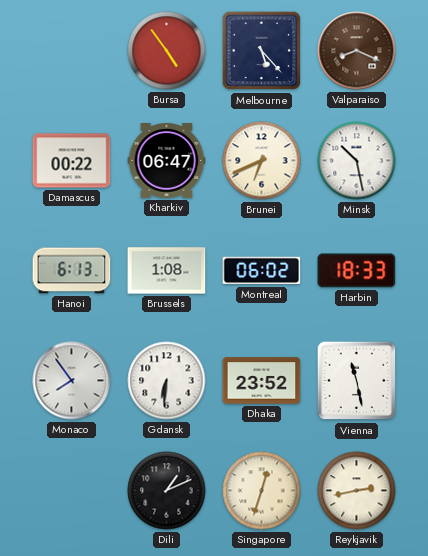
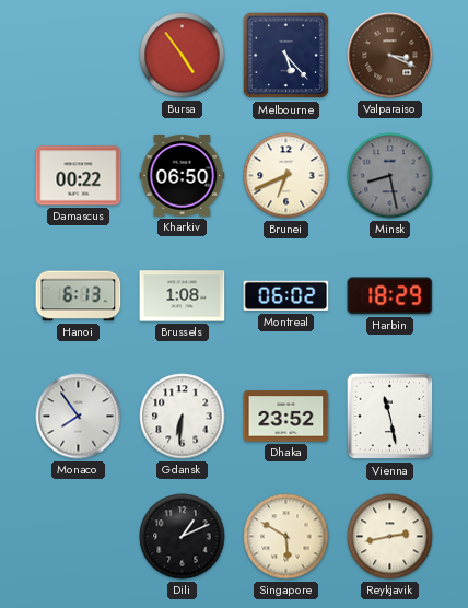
Valparaiso: 8:19 -> 3:19
Kharkiv: 06:47 -> 06:50
Minsk: 10:28 -> 8:28
Minsk dial: white -> grey
Harbin: 18:33 -> 18:29
Singapore: 12:33 -> 5:50
